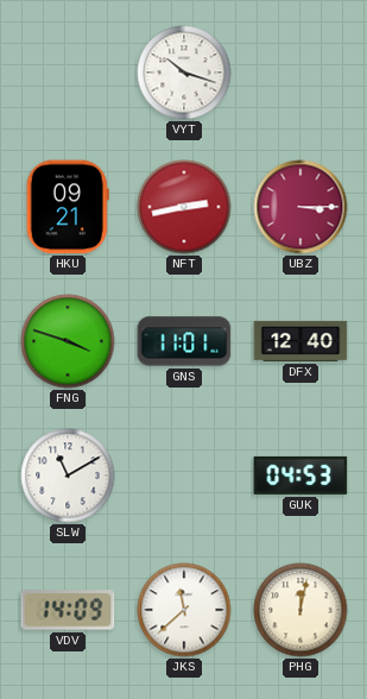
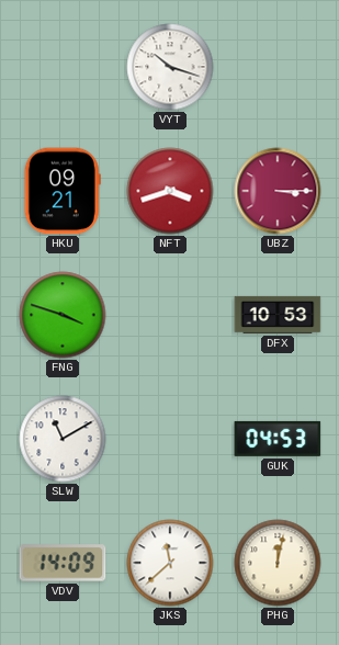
NFT: 2:43 -> 3:42
GNS: 11:01 -> none
DFX: 12:40 -> 10:53
